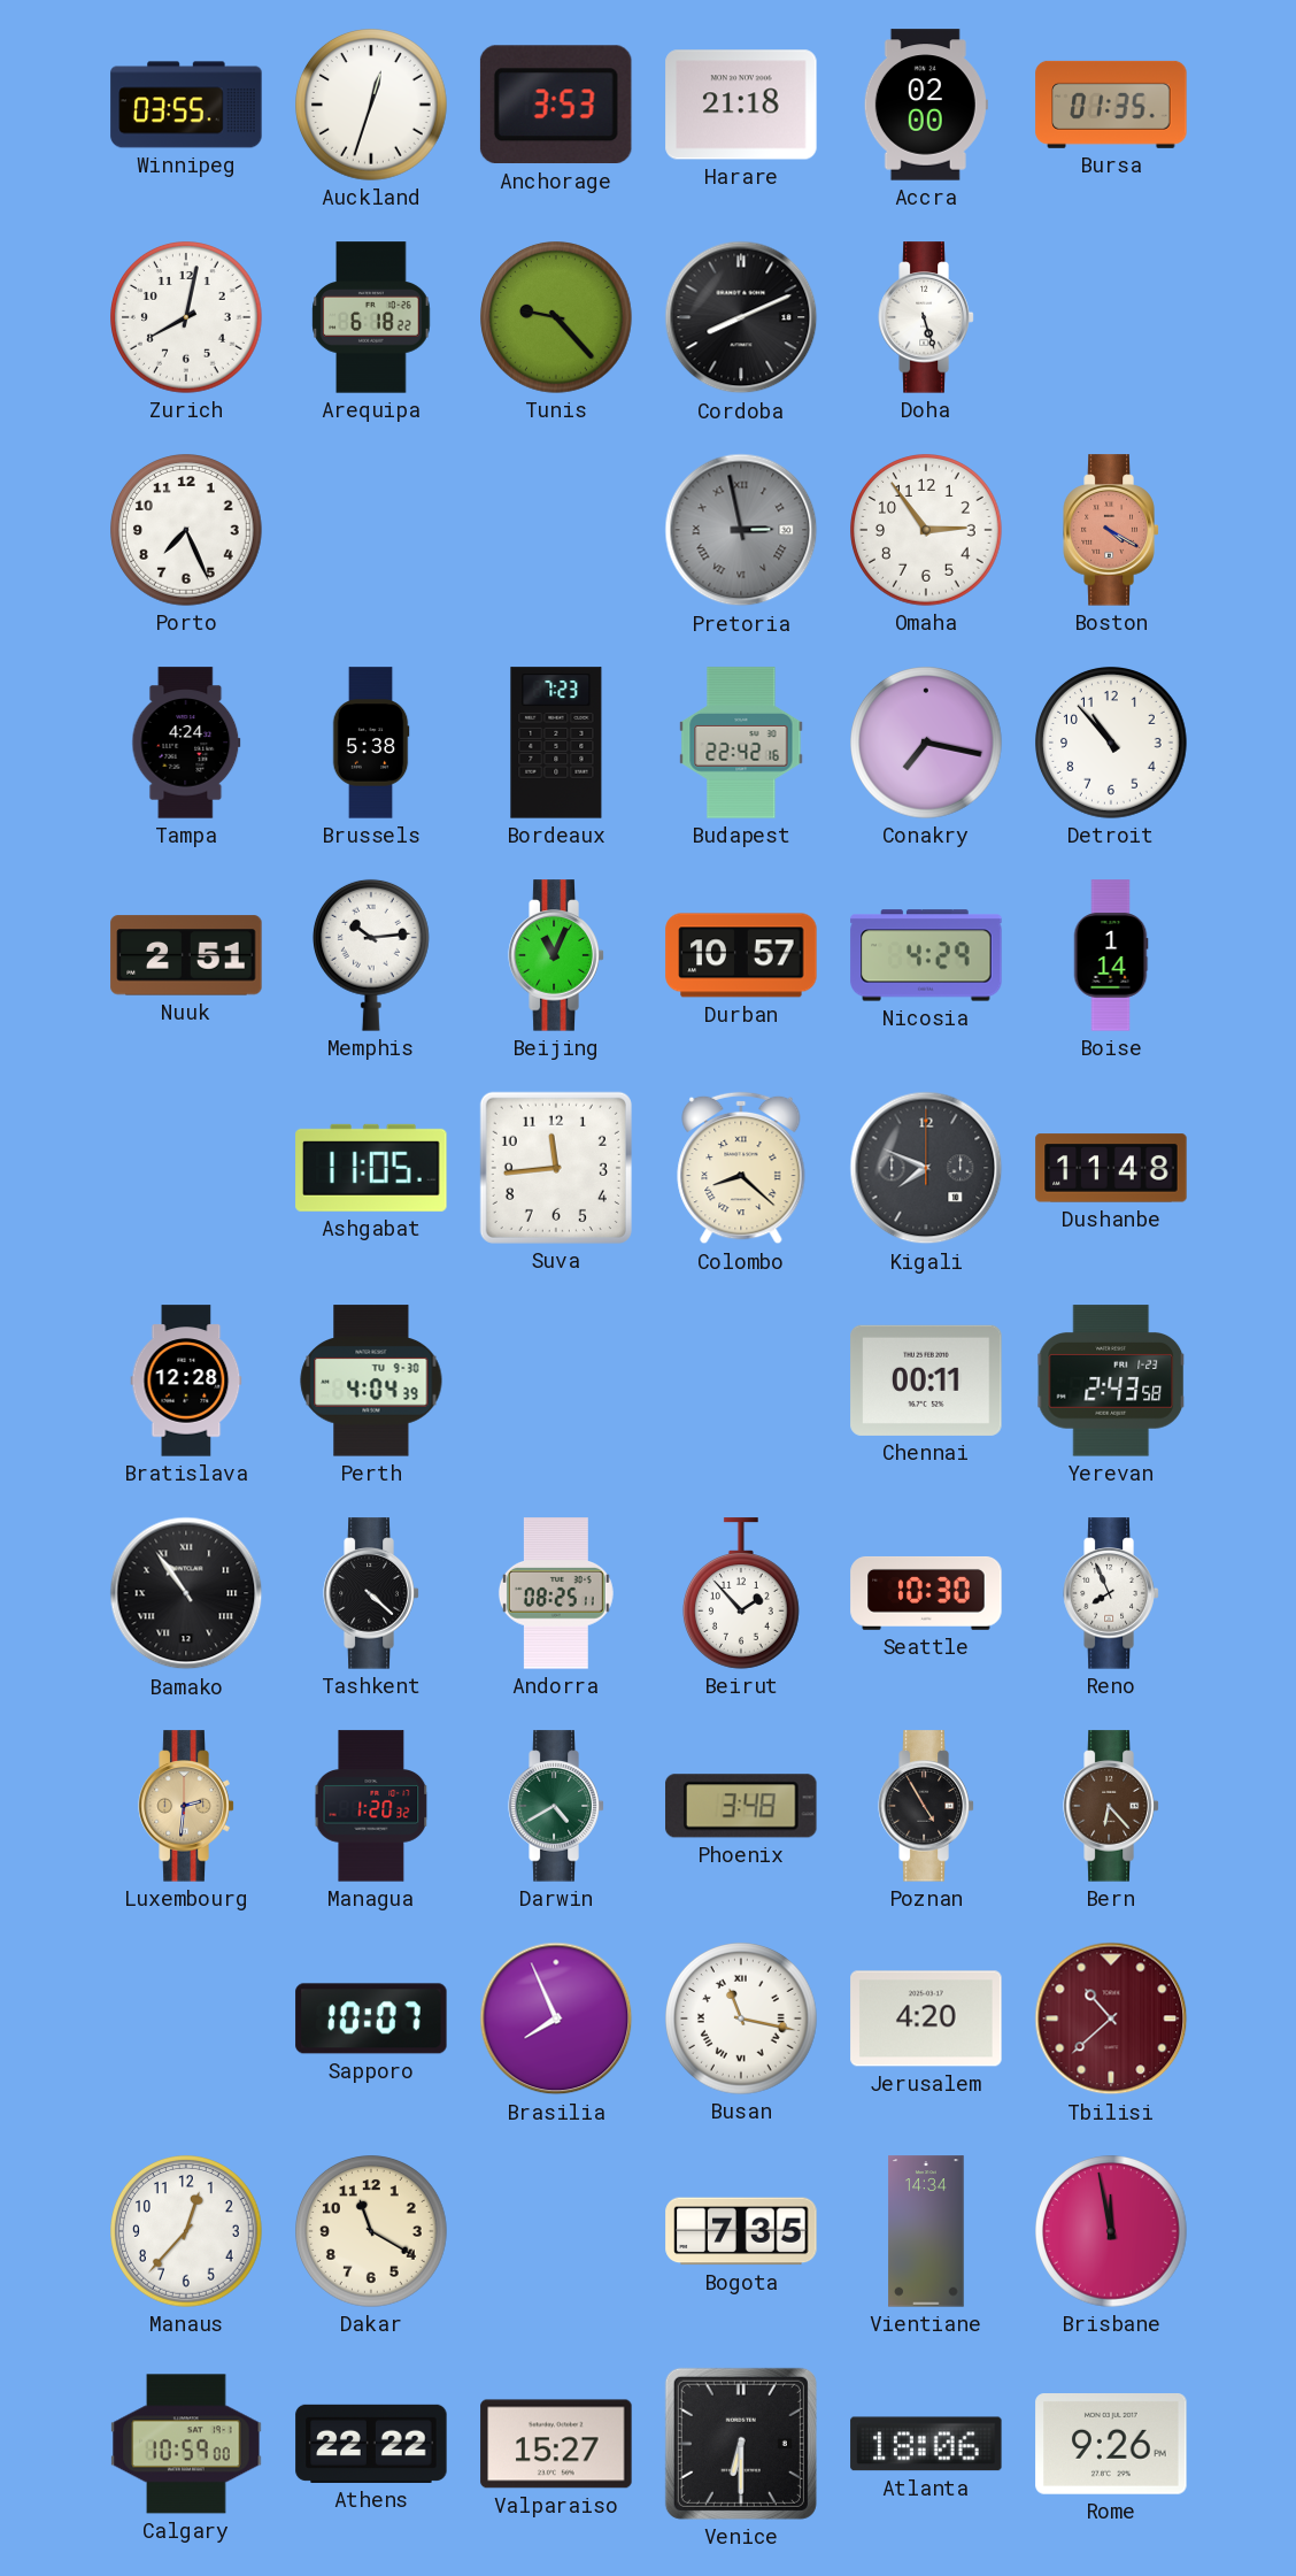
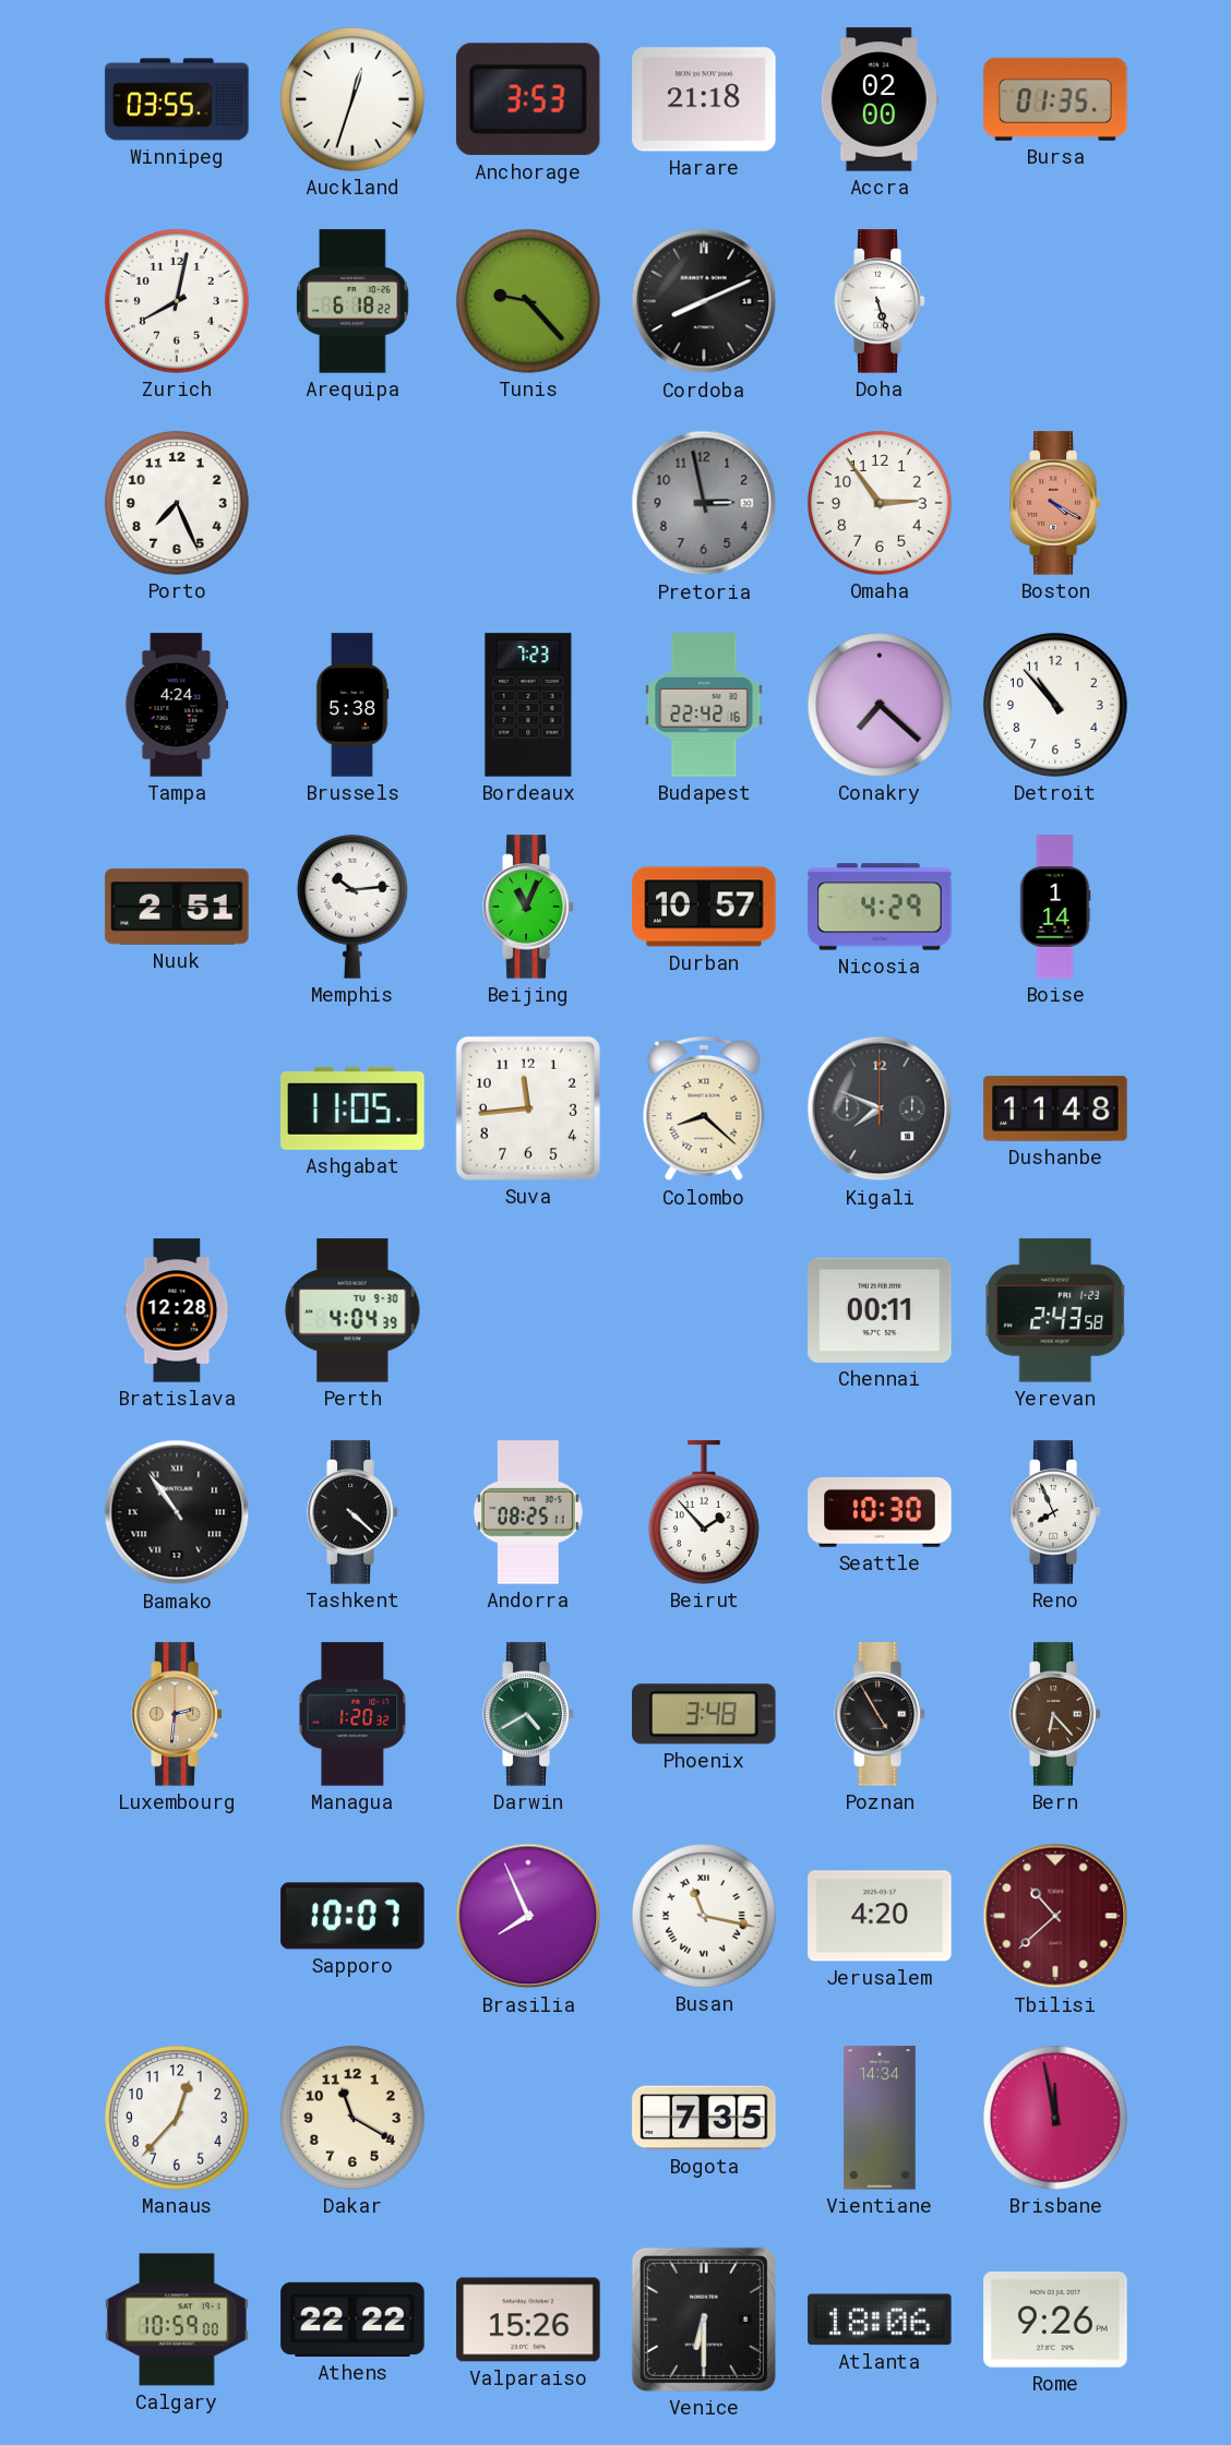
Pretoria numerals: Roman -> Arabic
Conakry: 7:17 -> 7:22
Valparaiso: 15:27 -> 15:26
